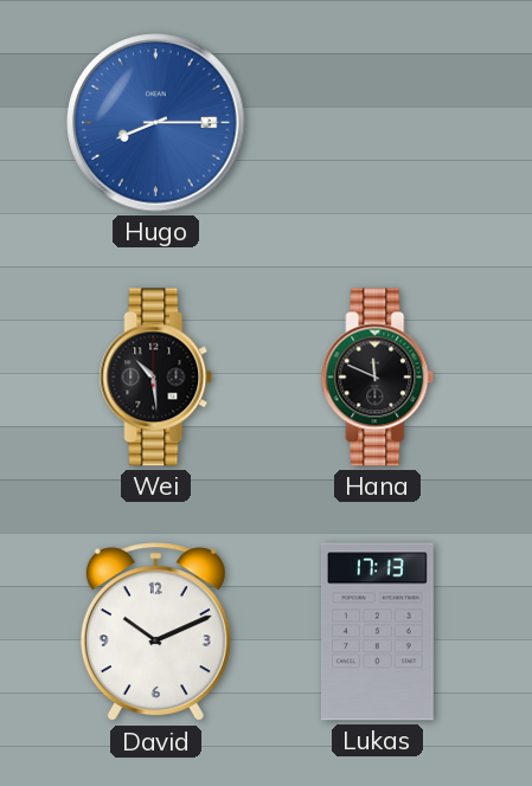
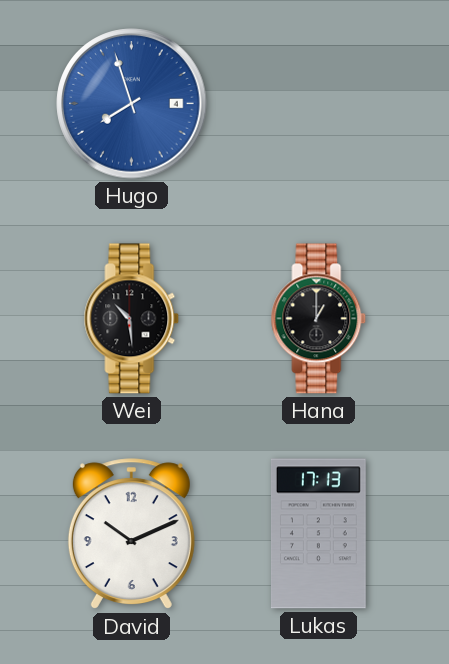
Hugo: 8:15 -> 7:57
Hana: 11:49 -> 1:00
